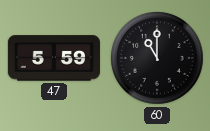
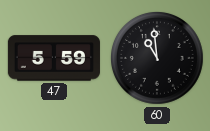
60: 11:00 -> 10:59
